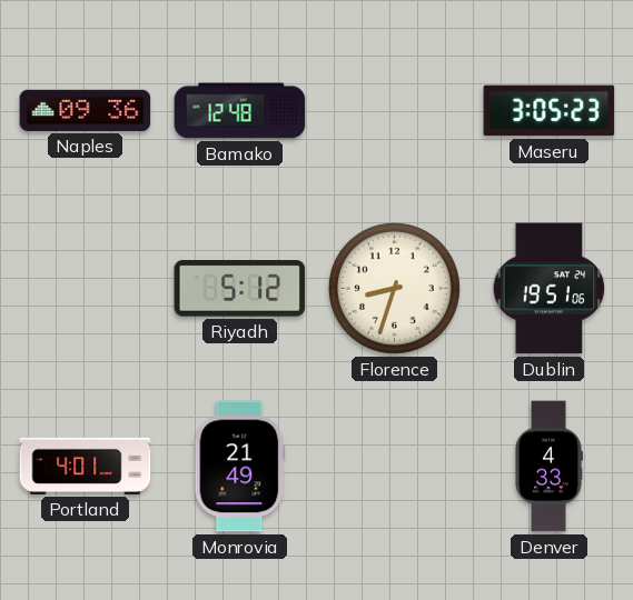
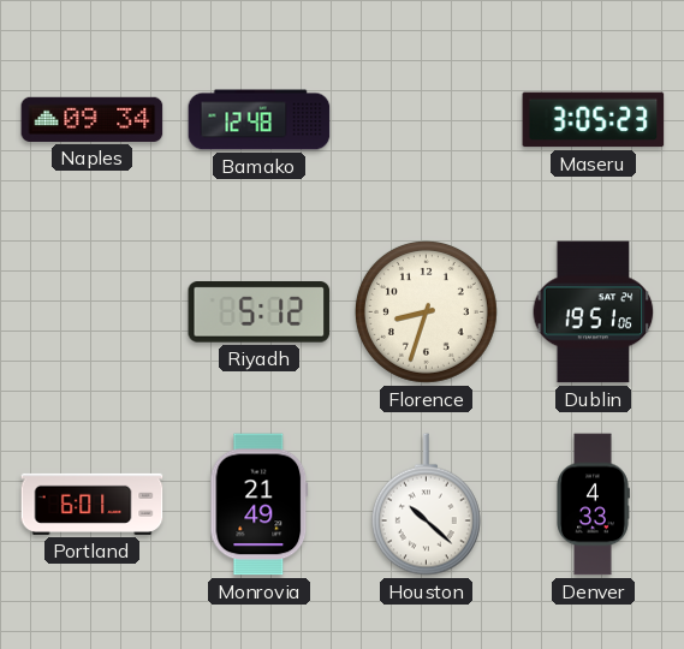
Naples: 09:36 -> 09:34
Portland: 4:01 -> 6:01
Houston: none -> 10:22
